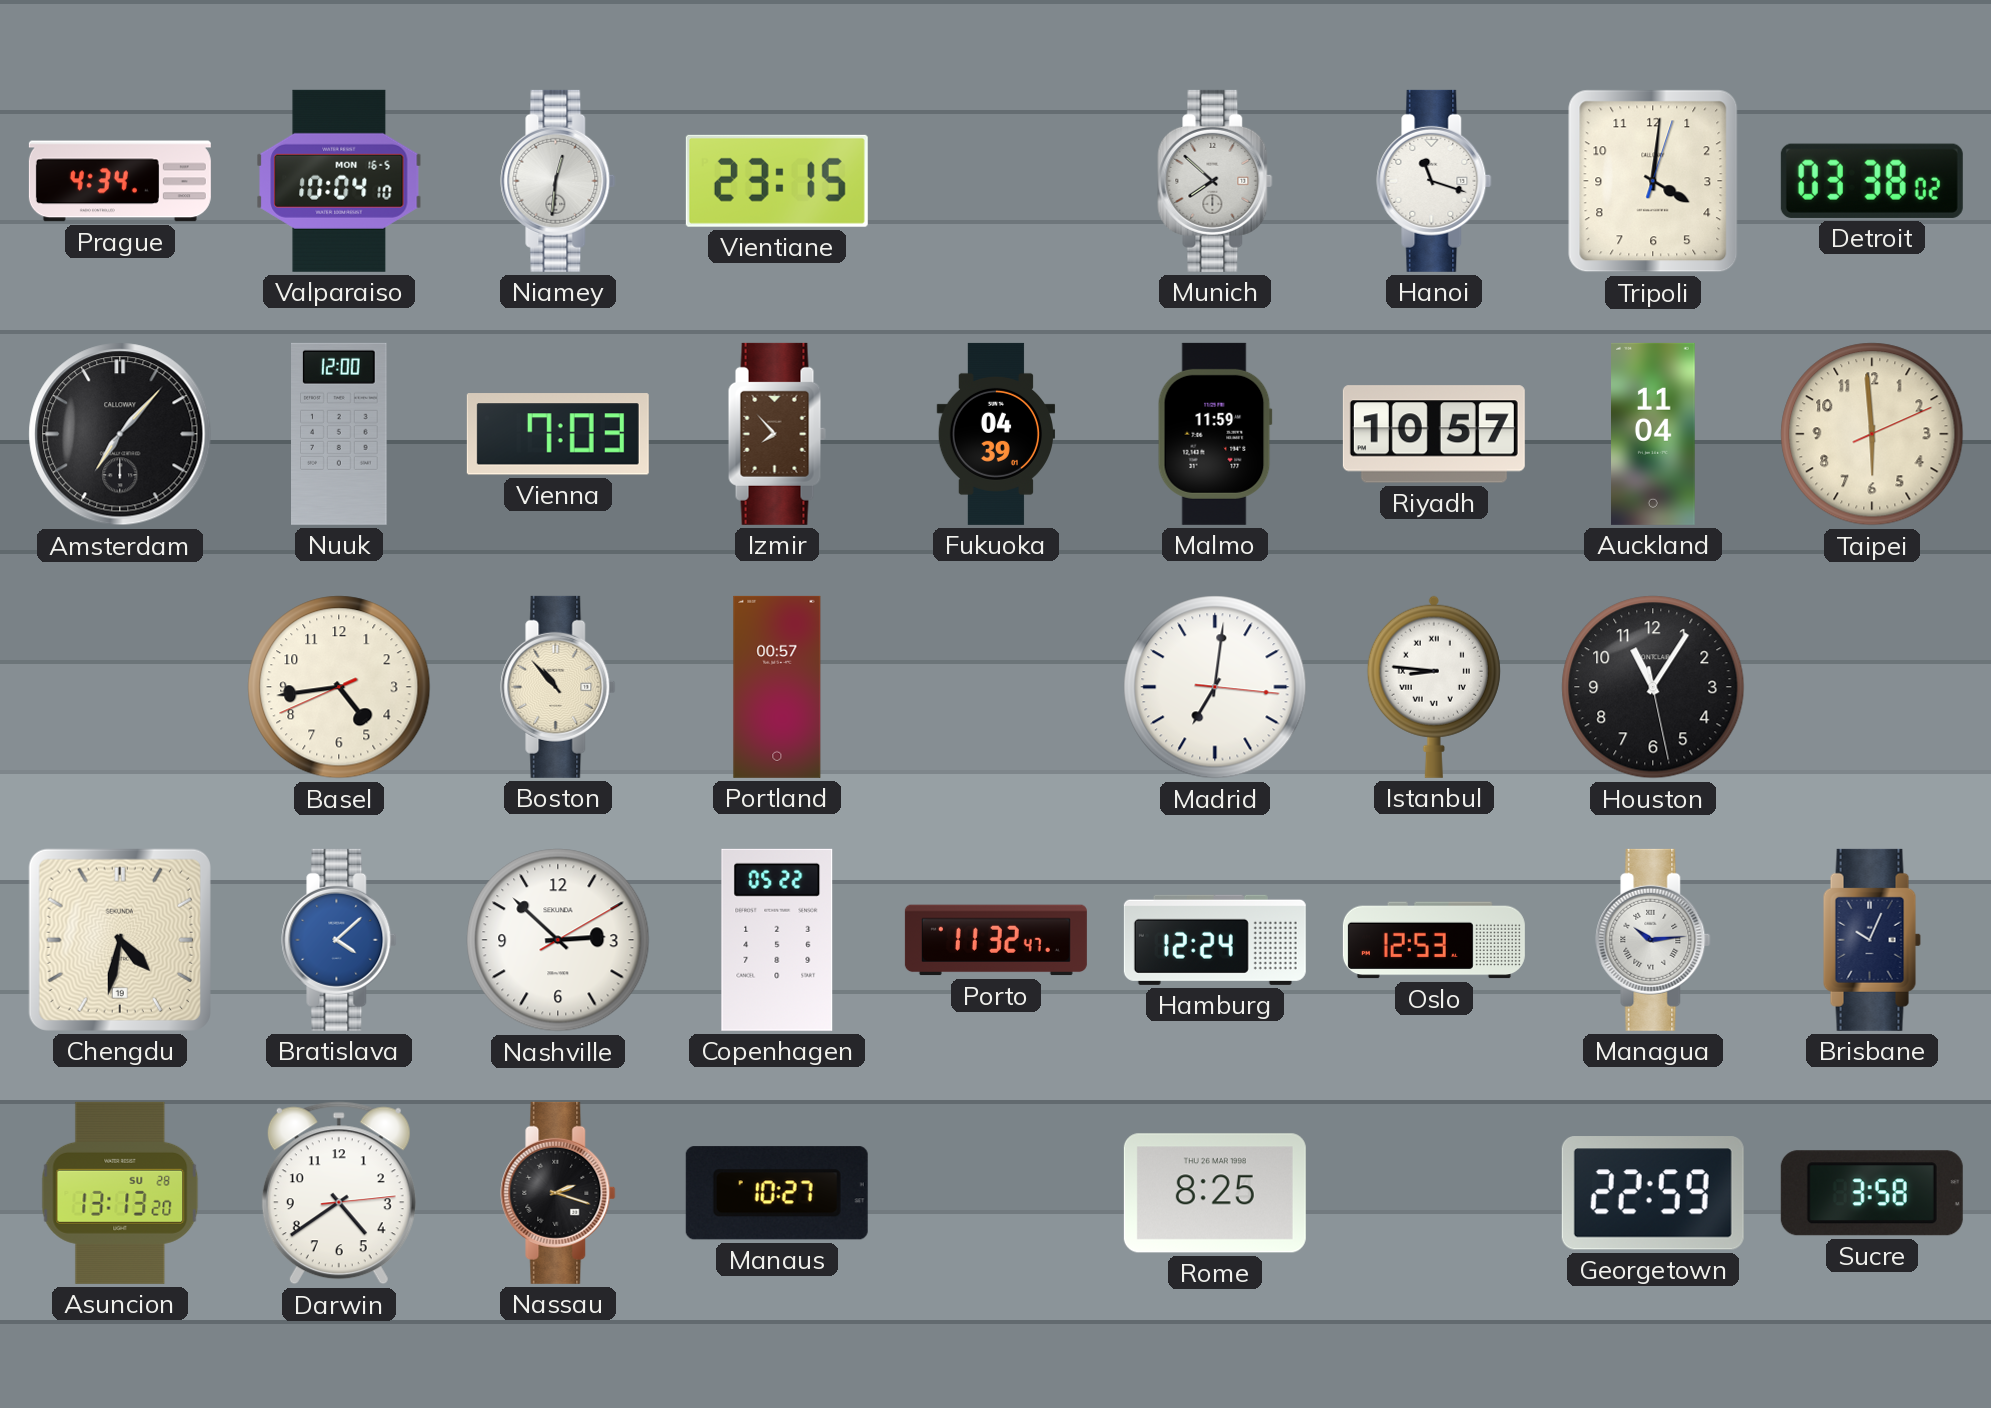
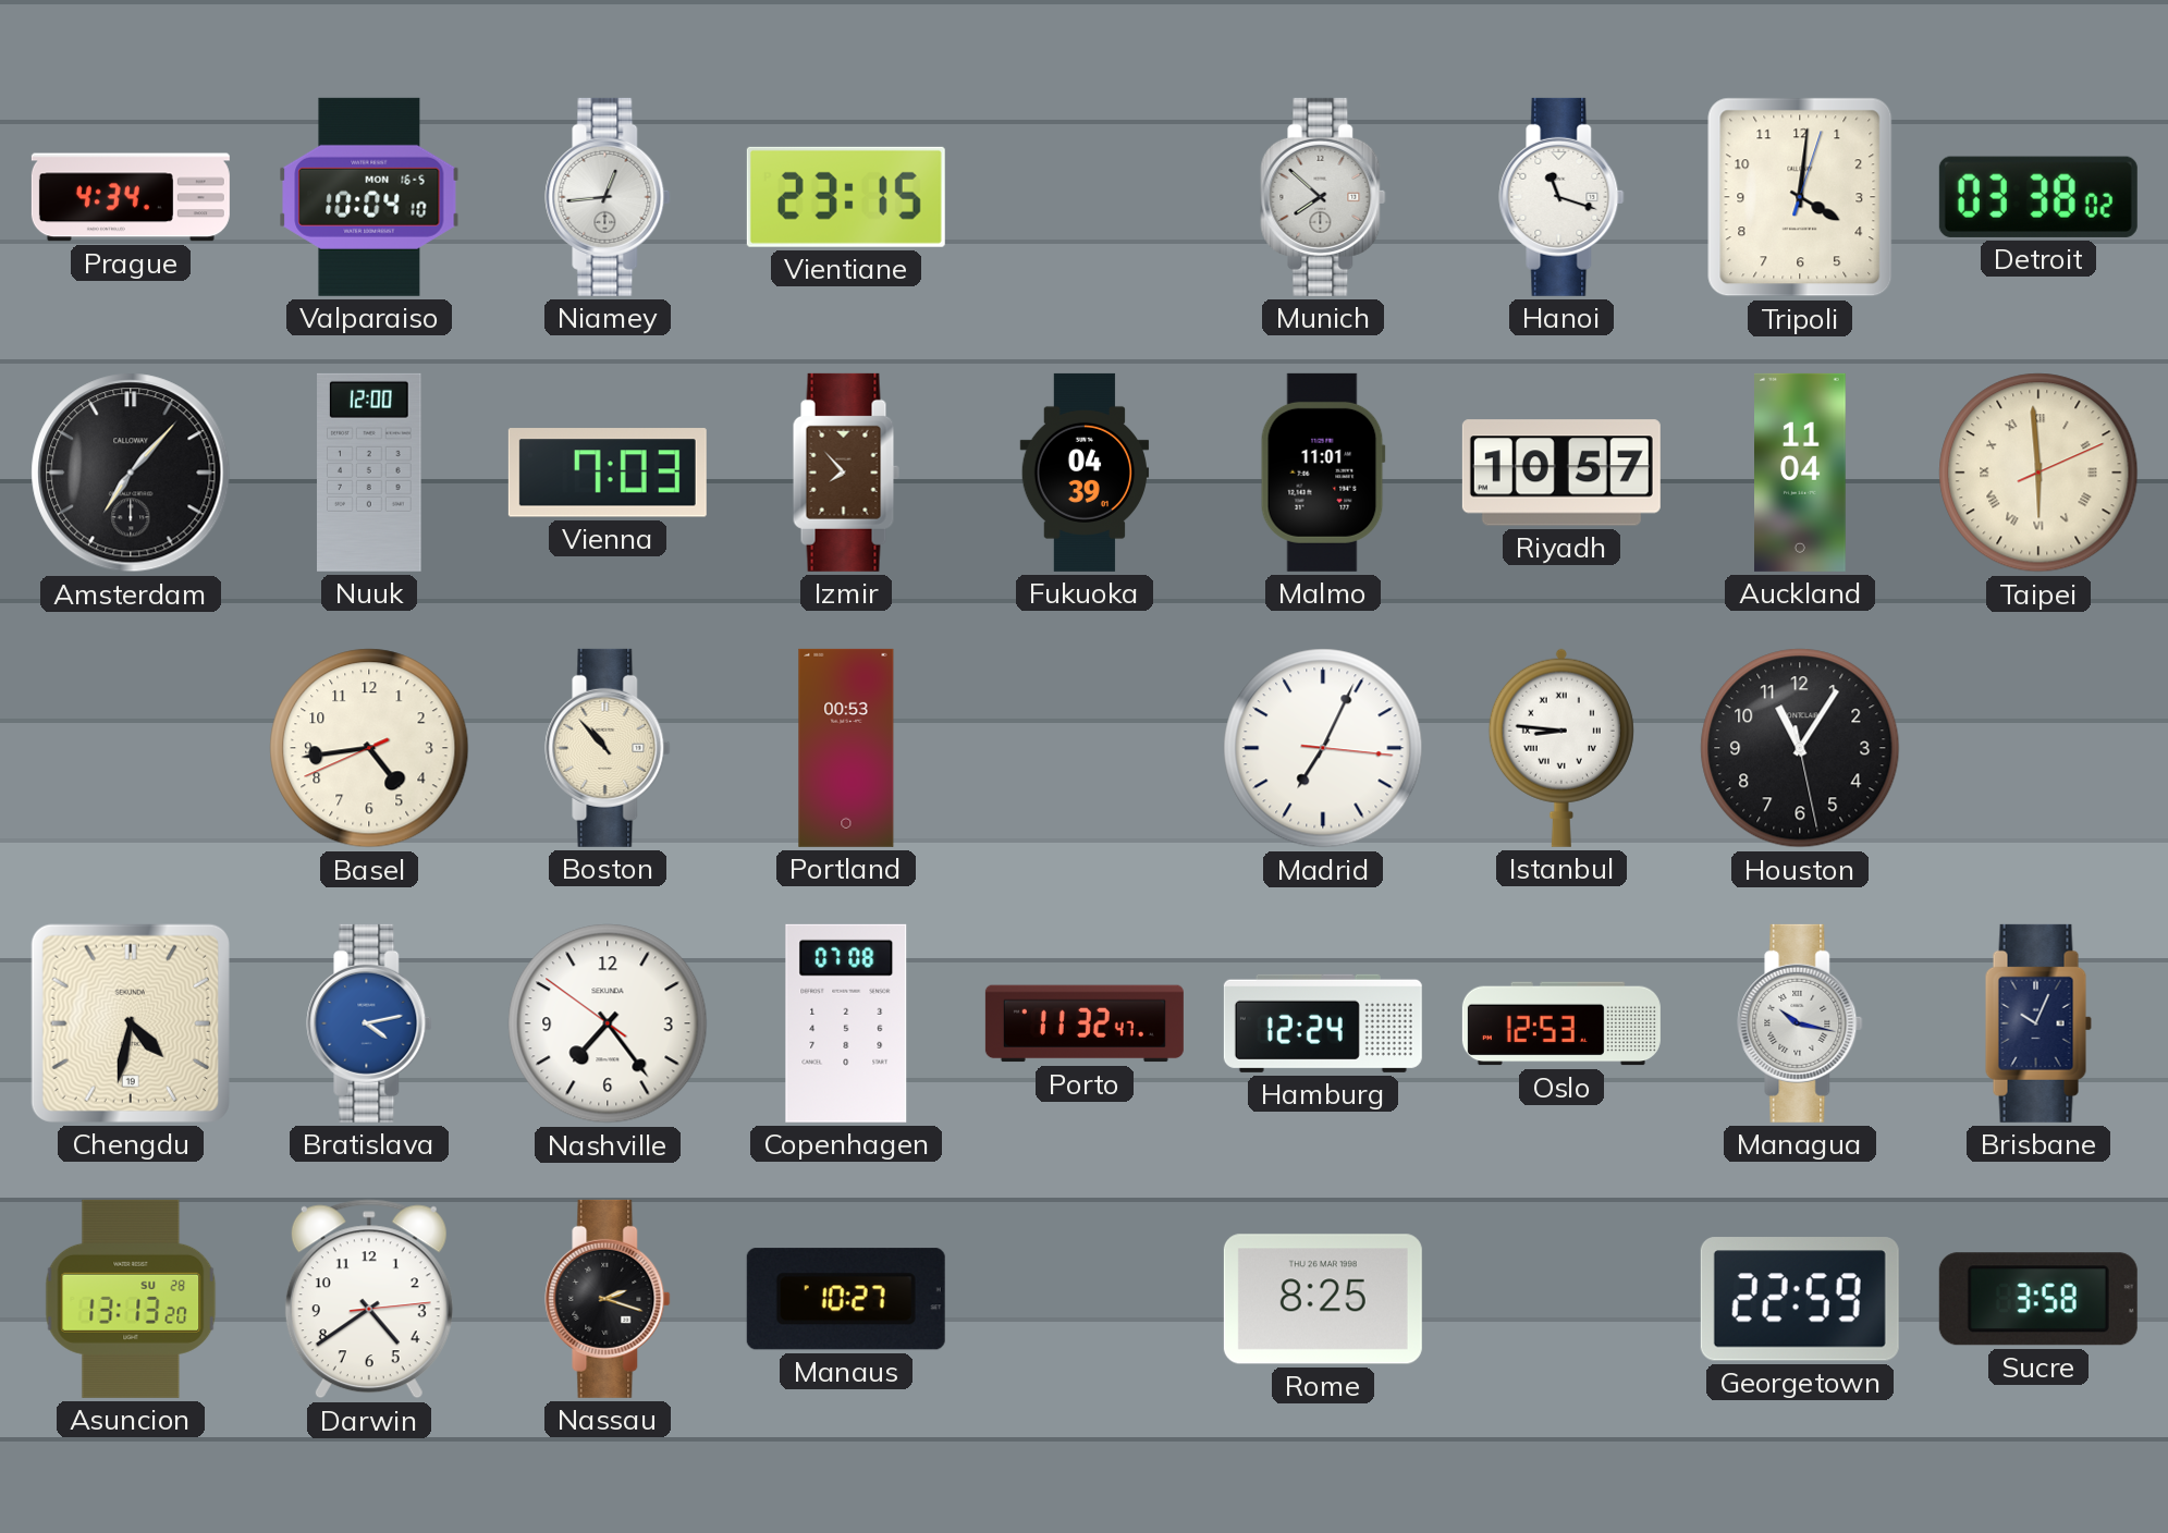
Niamey: 12:31 -> 12:44
Malmo: 11:59 -> 11:01
Taipei numerals: Arabic -> Roman
Portland: 00:57 -> 00:53
Madrid: 7:01 -> 7:04
Bratislava: 4:08 -> 4:13
Nashville: 2:52 -> 7:23
Copenhagen: 05:22 -> 07:08
Managua: 10:14 -> 10:17
